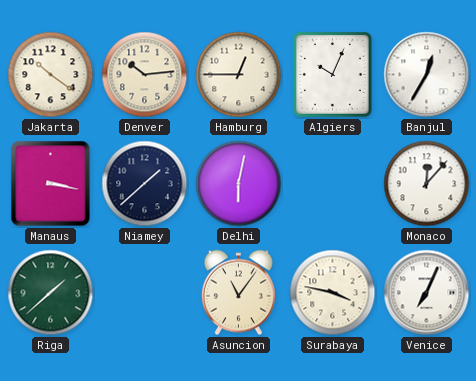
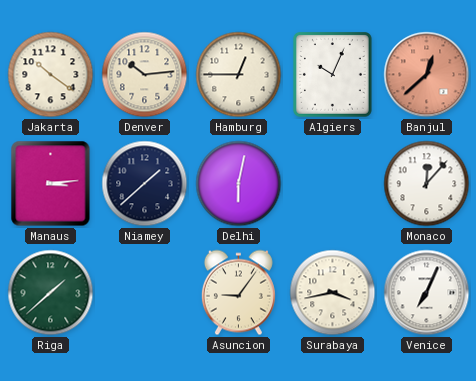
Banjul: 12:35 -> 12:38
Banjul dial: white -> salmon
Manaus: 3:17 -> 3:14
Asuncion: 11:06 -> 9:06
Surabaya: 3:47 -> 3:43
